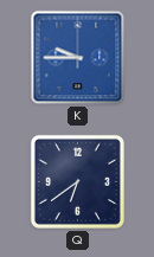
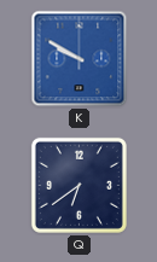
K: 9:45 -> 9:50
